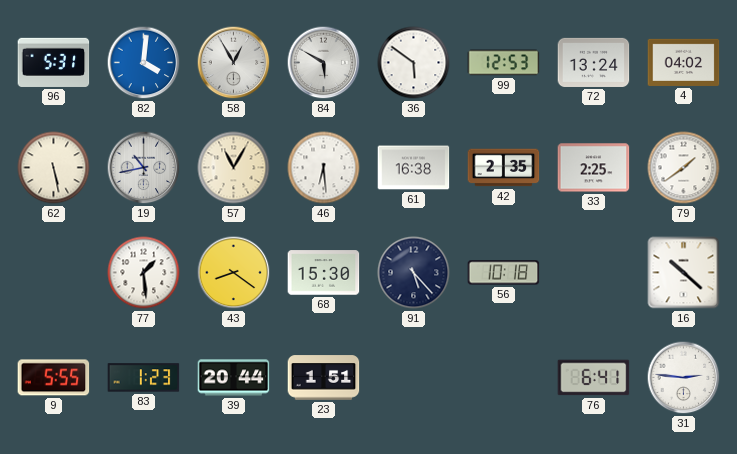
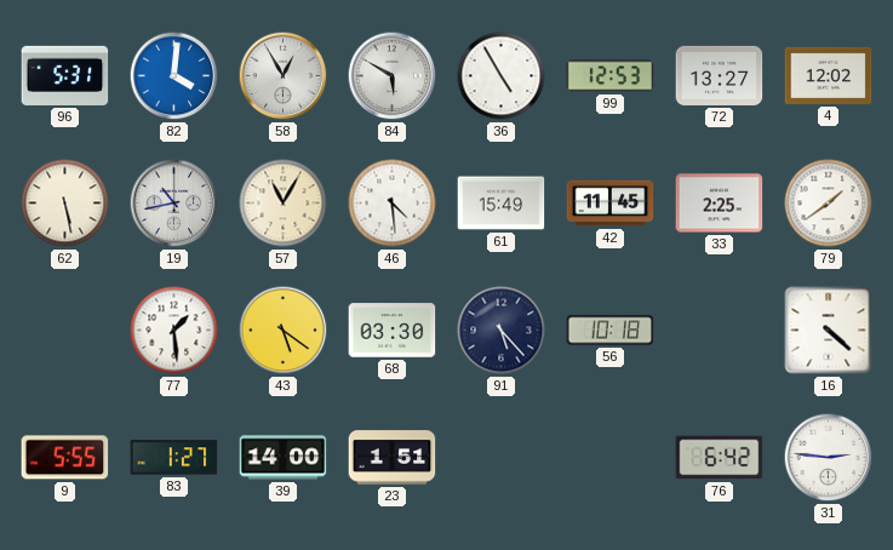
36: 5:51 -> 4:55
72: 13:24 -> 13:27
4: 04:02 -> 12:02
46: 6:29 -> 4:29
61: 16:38 -> 15:49
42: 2:35 -> 11:45
43: 8:21 -> 5:21
68: 15:30 -> 03:30
16: 10:22 -> 4:22
83: 1:23 -> 1:27
39: 20:44 -> 14:00
76: 6:41 -> 6:42
